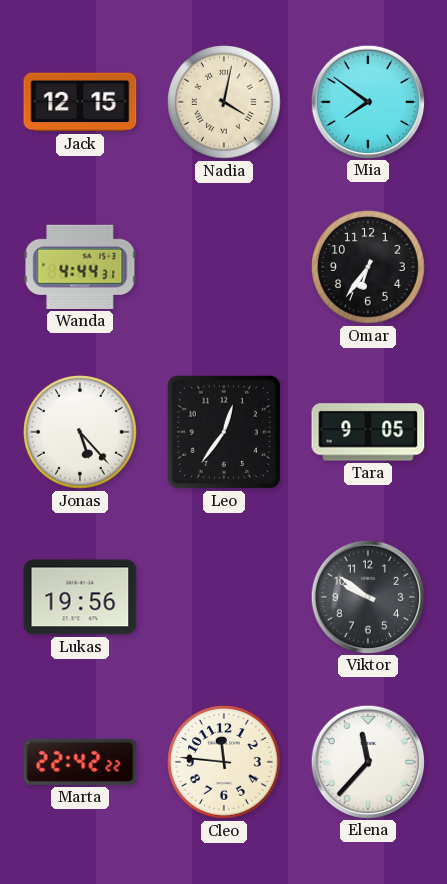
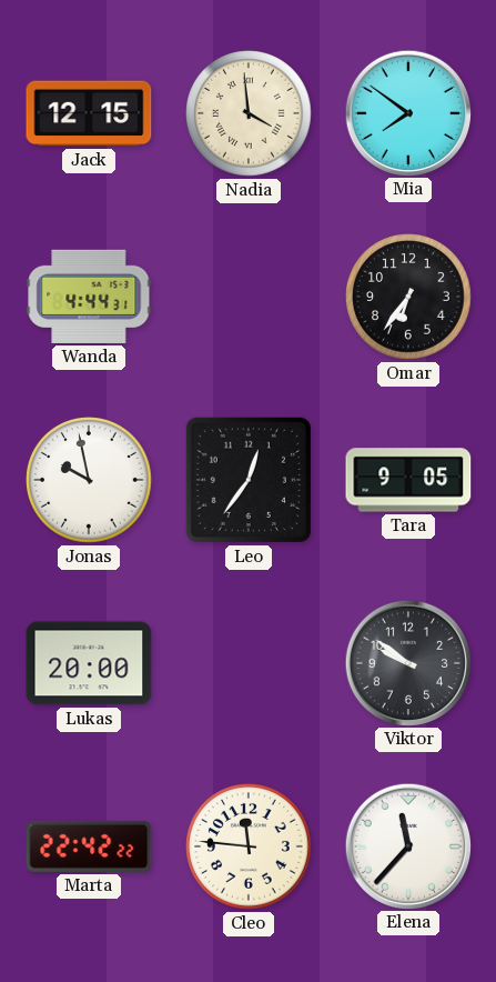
Nadia: 4:02 -> 3:59
Jonas: 5:23 -> 9:58
Lukas: 19:56 -> 20:00
